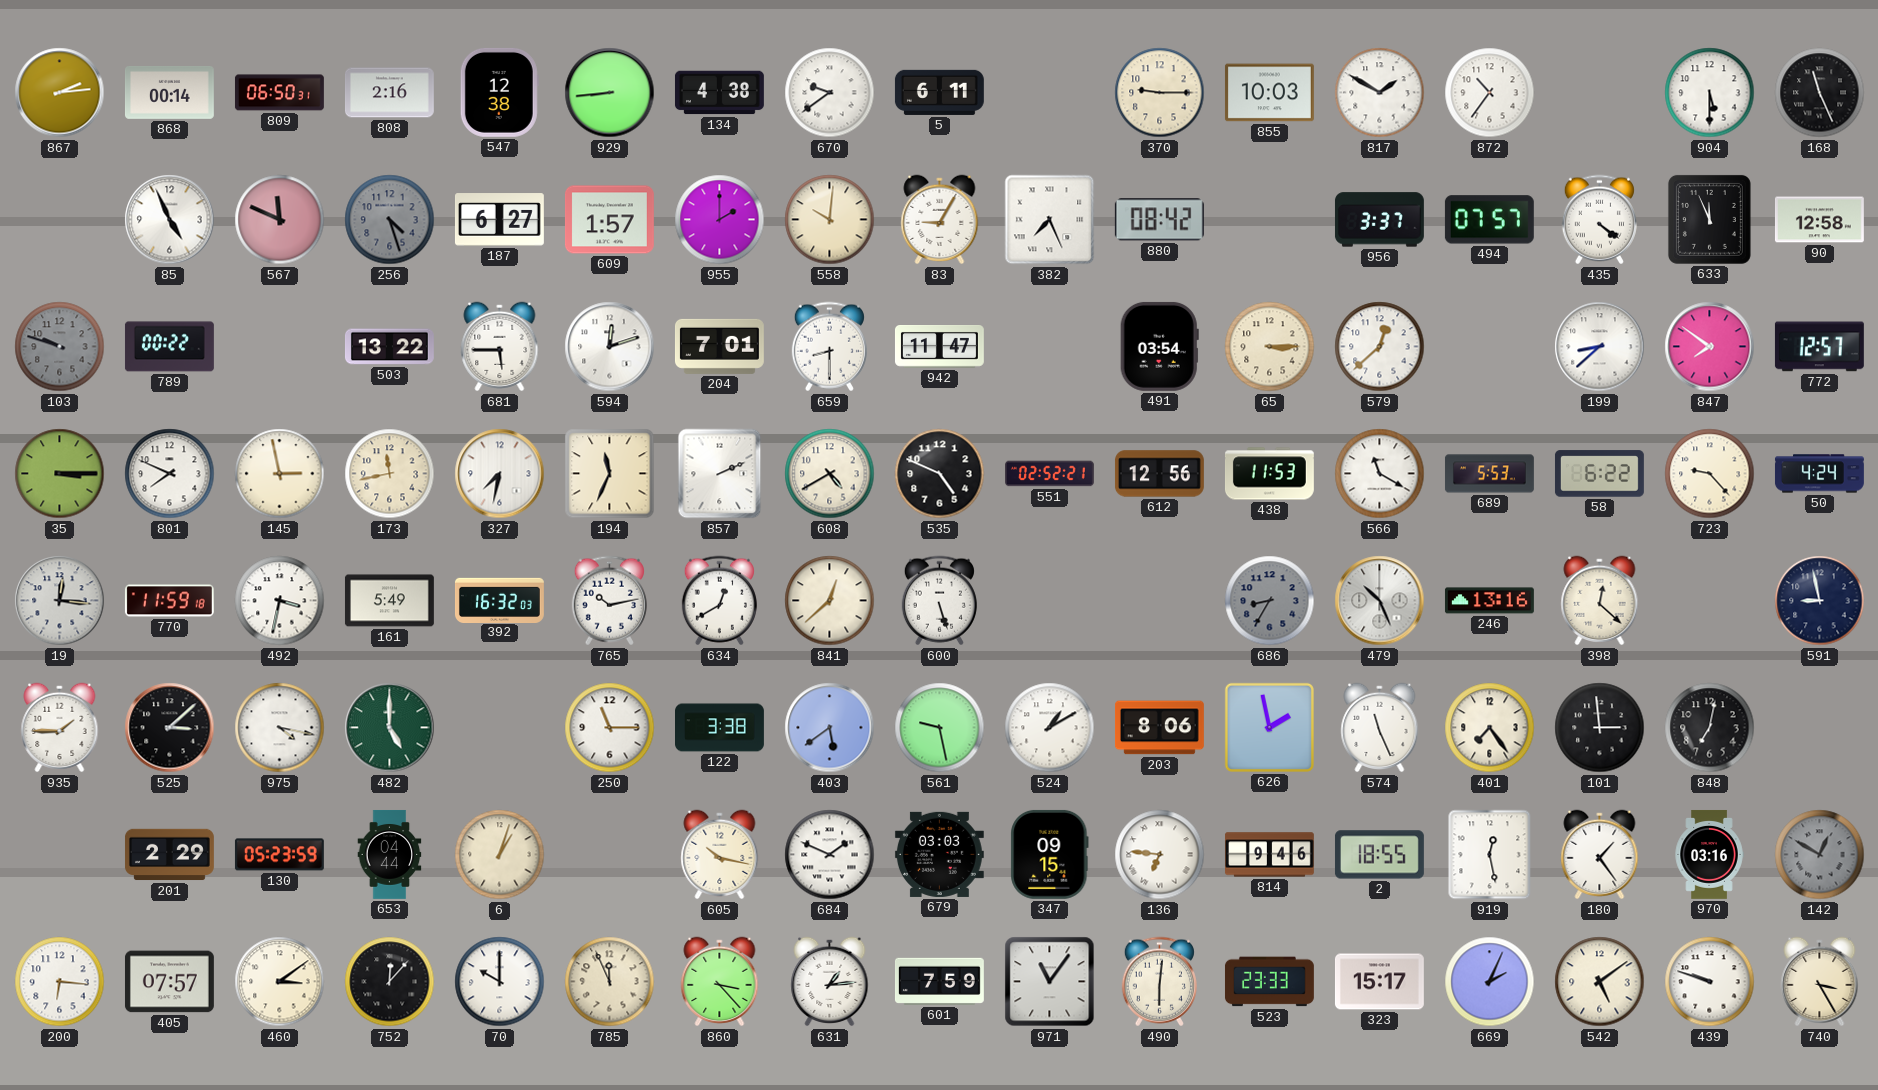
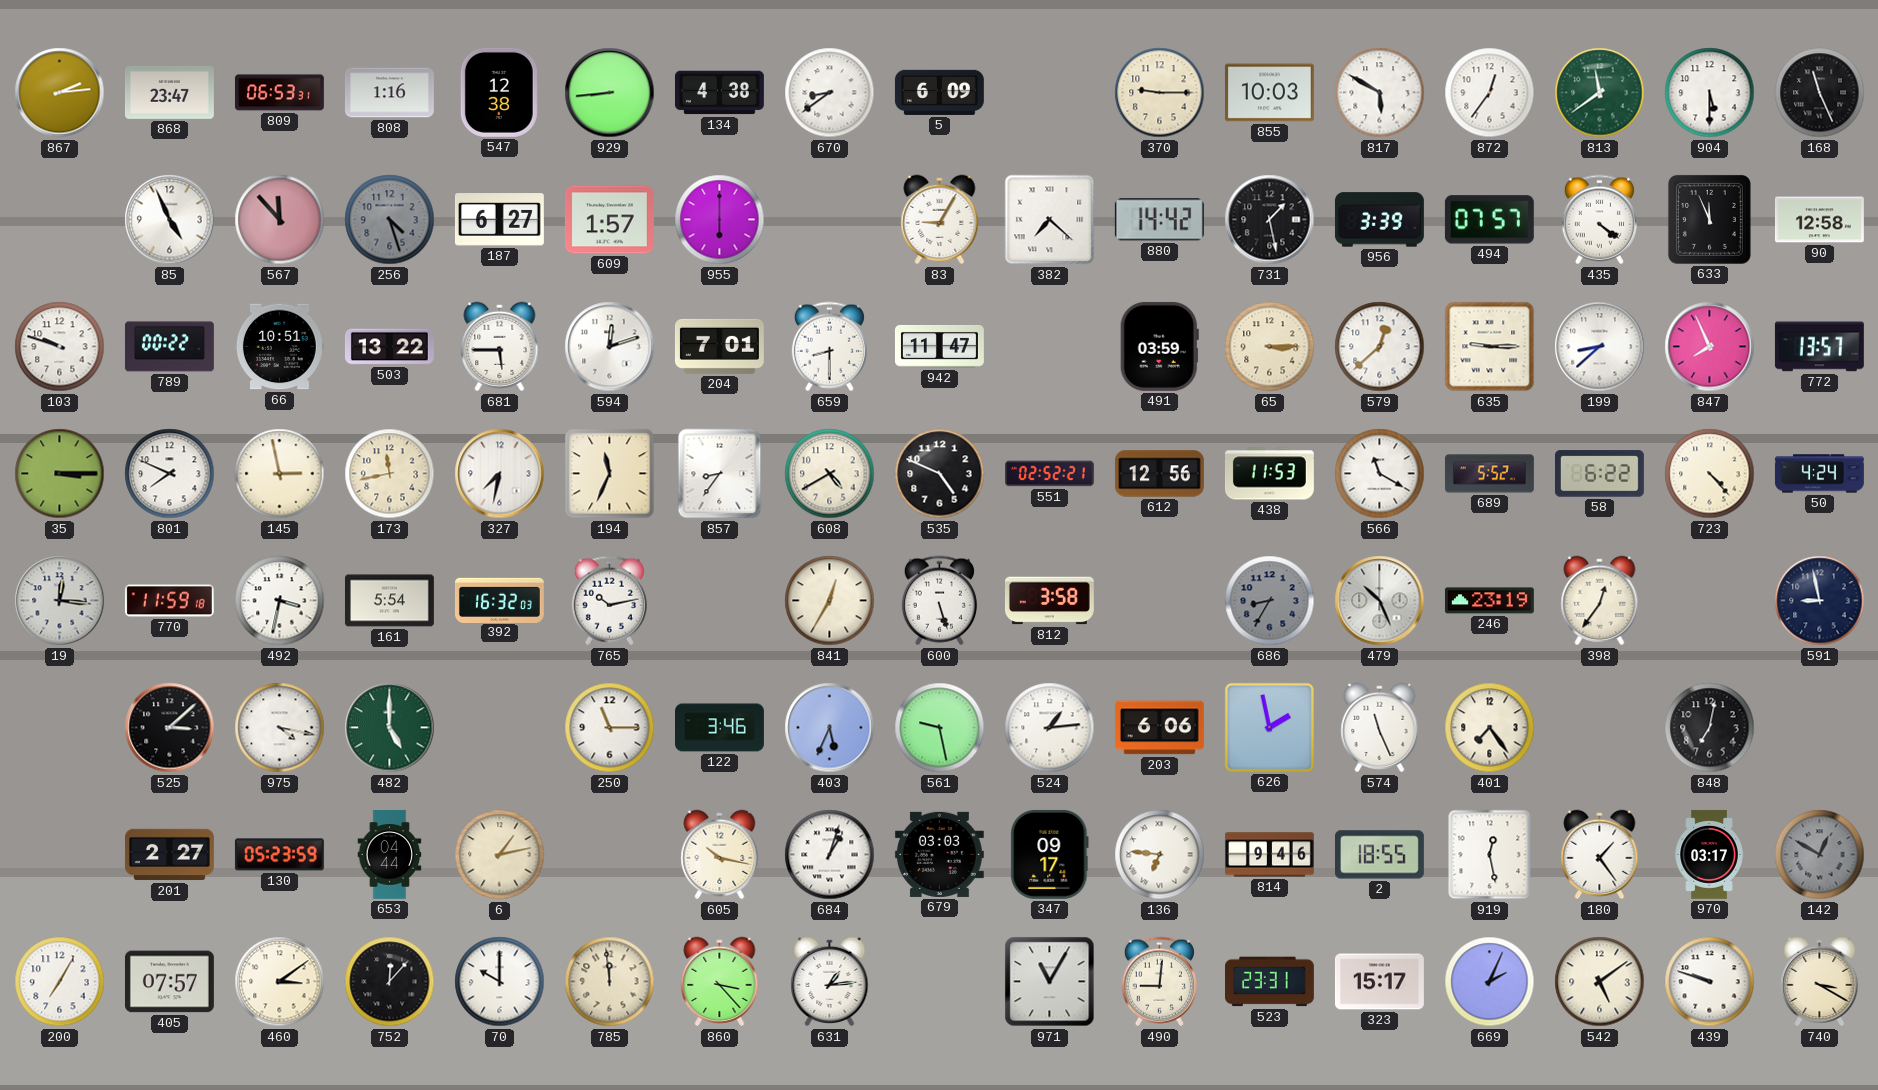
868: 00:14 -> 23:47
809: 06:50 -> 06:53
808: 2:16 -> 1:16
670: 9:39 -> 8:39
5: 6:11 -> 6:09
817: 1:50 -> 5:50
872: 10:36 -> 12:36
813: none -> 11:39
567: 11:49 -> 11:53
955: 2:00 -> 6:00
558: 10:01 -> none
382: 7:26 -> 7:22
880: 08:42 -> 14:42
731: none -> 1:28
956: 3:37 -> 3:39
103 dial: grey -> white
66: none -> 10:51
491: 03:54 -> 03:59
635: none -> 9:15
847: 7:51 -> 7:56
772: 12:57 -> 13:57
857: 2:11 -> 8:36
689: 5:53 -> 5:52
723: 9:23 -> 4:23
161: 5:49 -> 5:54
634: 12:40 -> none
841: 12:38 -> 12:35
812: none -> 3:58
246: 13:16 -> 23:19
398: 12:22 -> 12:36
935: 1:45 -> none
122: 3:38 -> 3:46
403: 5:39 -> 5:34
524: 1:10 -> 1:14
203: 8:06 -> 6:06
101: 2:59 -> none
201: 2:29 -> 2:27
6: 1:03 -> 1:13
684: 1:49 -> 1:03
347: 09:15 -> 09:17
970: 03:16 -> 03:17
200: 6:16 -> 7:05
785: 11:56 -> 11:59
601: 7:59 -> none
971: 11:06 -> 11:05
490: 6:01 -> 9:01
523: 23:33 -> 23:31
740: 3:25 -> 3:20
